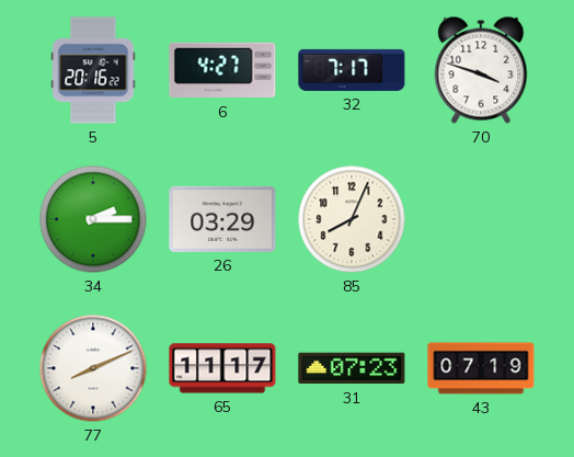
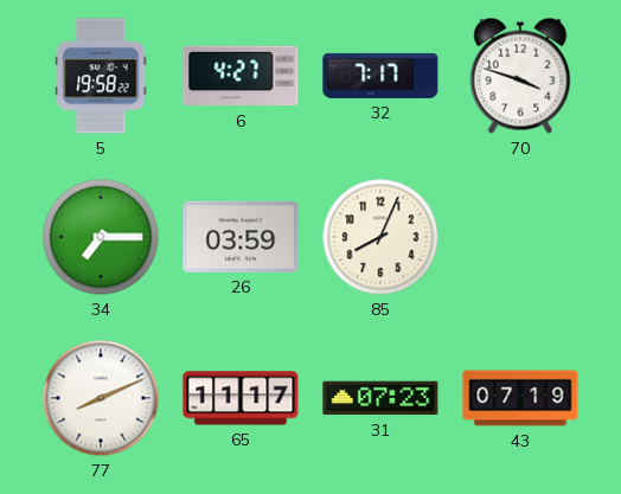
5: 20:16 -> 19:58
34: 2:15 -> 7:15
26: 03:29 -> 03:59
